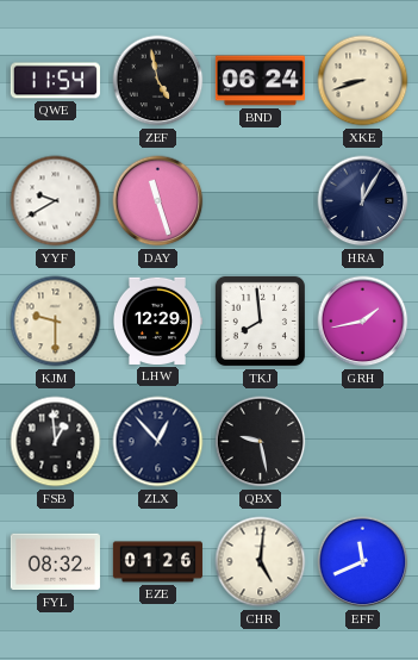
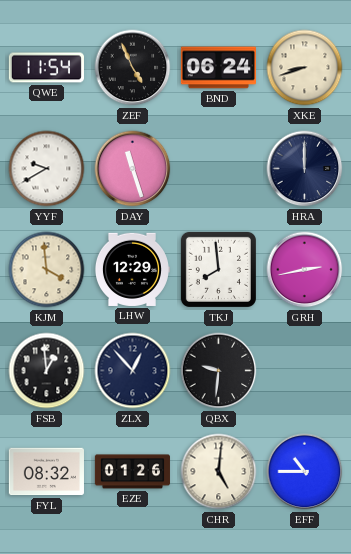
ZEF: 4:58 -> 4:56
HRA: 12:05 -> 12:00
KJM: 9:30 -> 3:59
GRH: 1:43 -> 2:43
QBX: 9:28 -> 9:31
EFF: 11:41 -> 10:45
